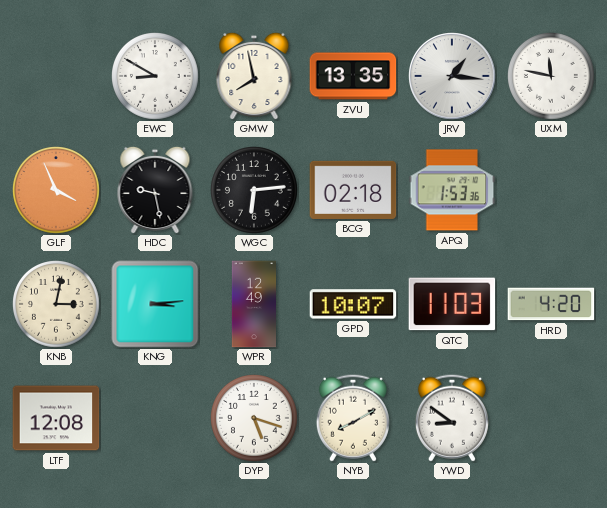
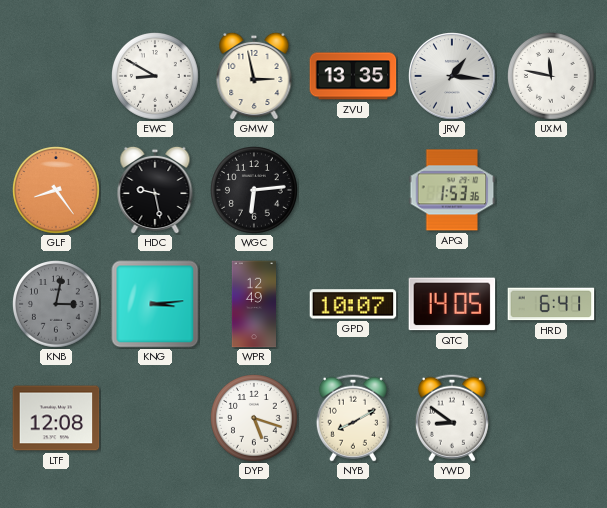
GMW: 7:58 -> 2:58
GLF: 3:56 -> 8:24
BCG: 02:18 -> none
KNB dial: cream -> grey
QTC: 11:03 -> 14:05
HRD: 4:20 -> 6:41
